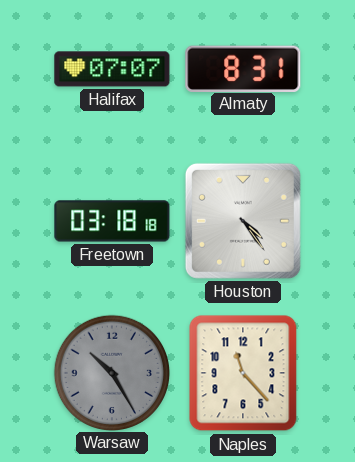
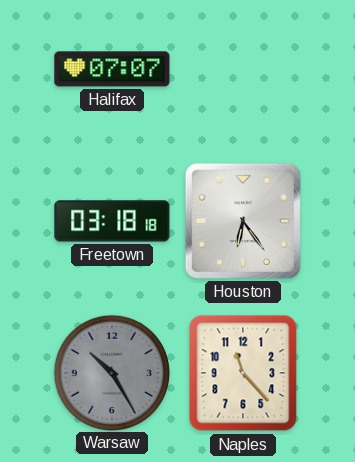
Almaty: 8:31 -> none
Houston: 4:24 -> 6:24
